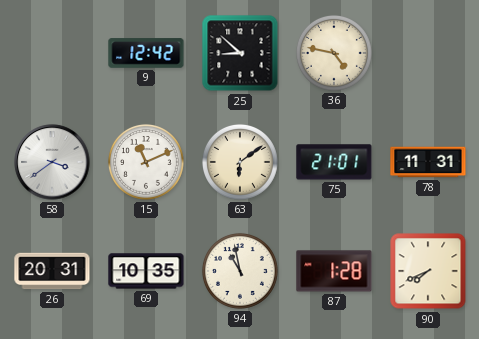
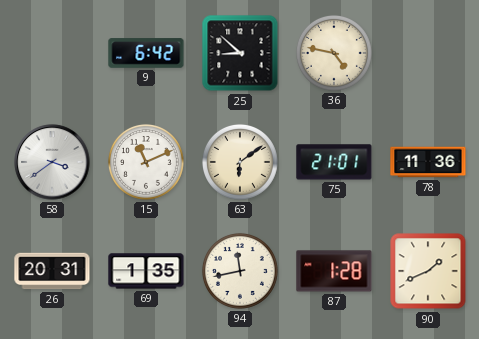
9: 12:42 -> 6:42
78: 11:31 -> 11:36
69: 10:35 -> 1:35
94: 10:58 -> 11:43
90: 7:41 -> 1:41
